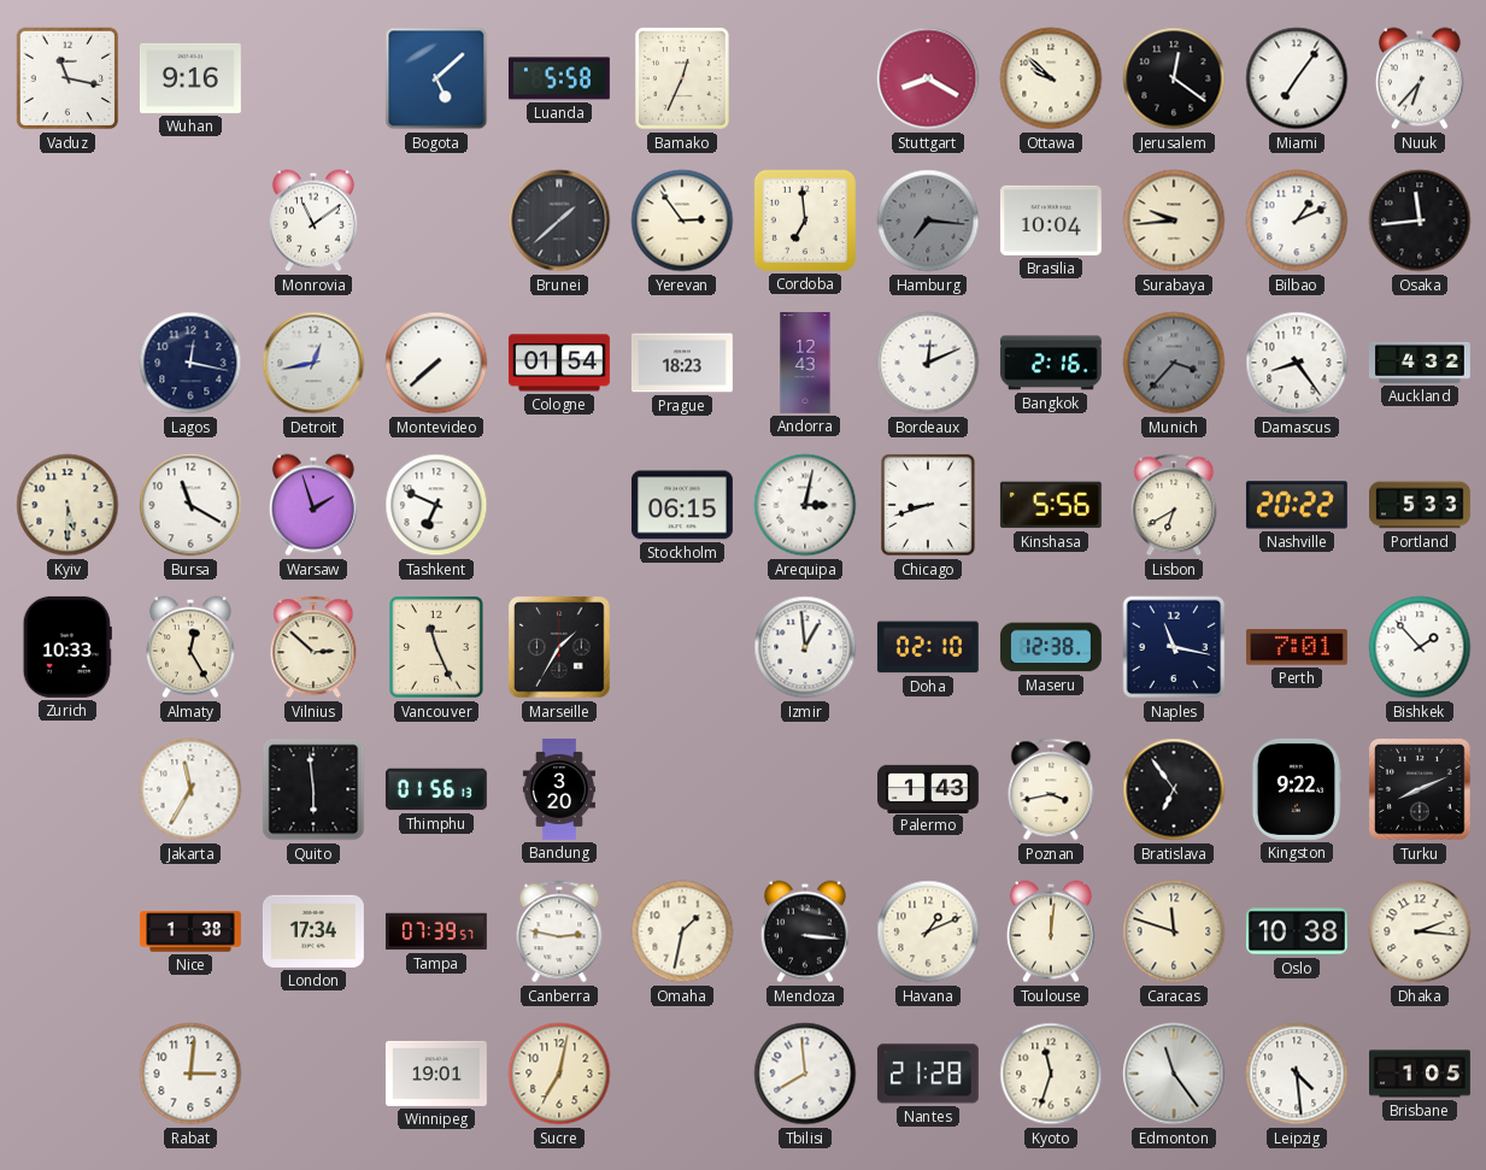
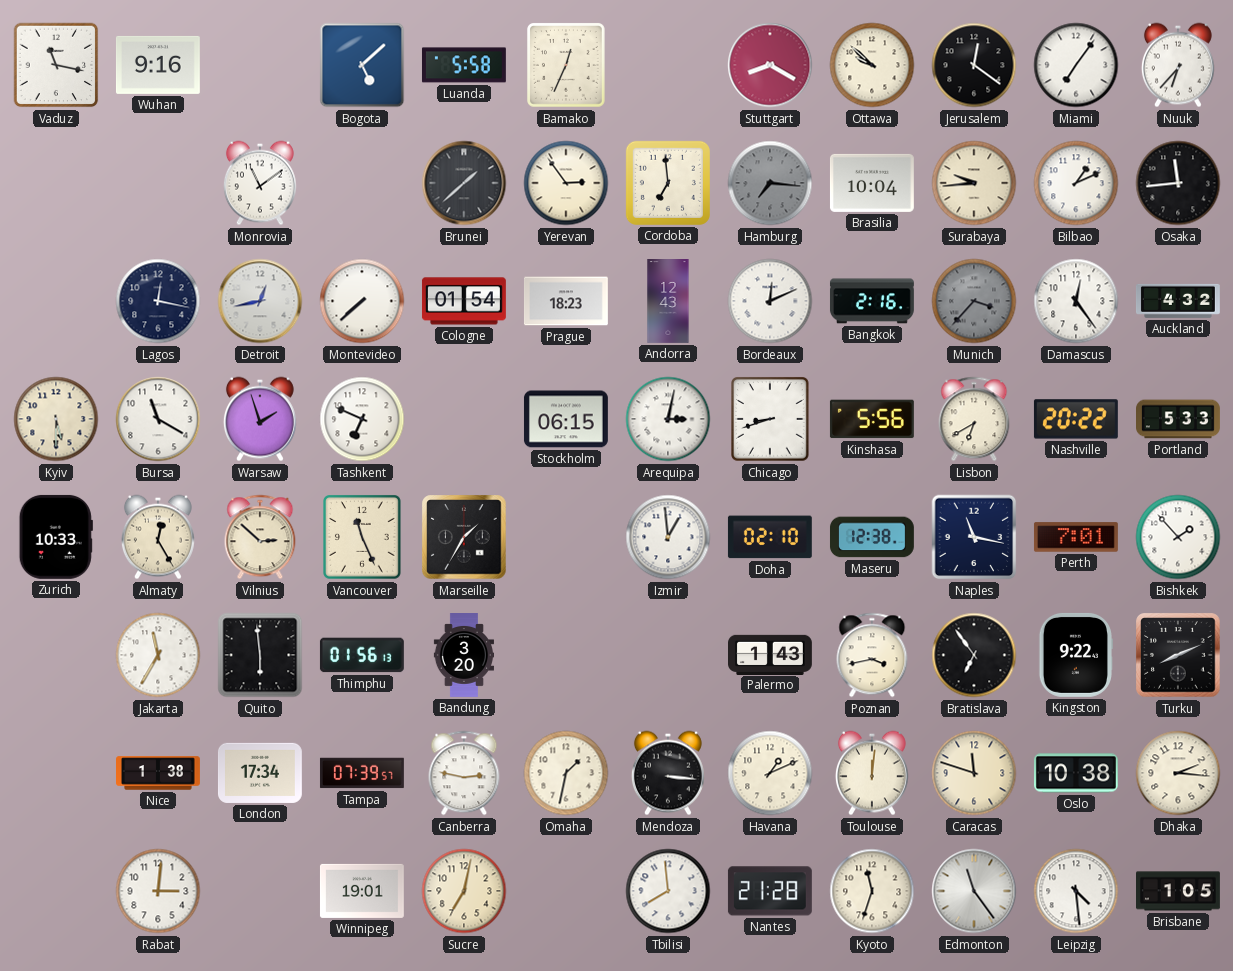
Damascus: 8:24 -> 12:24
